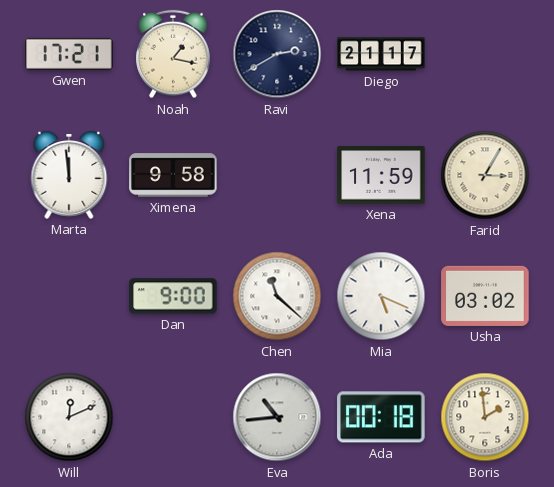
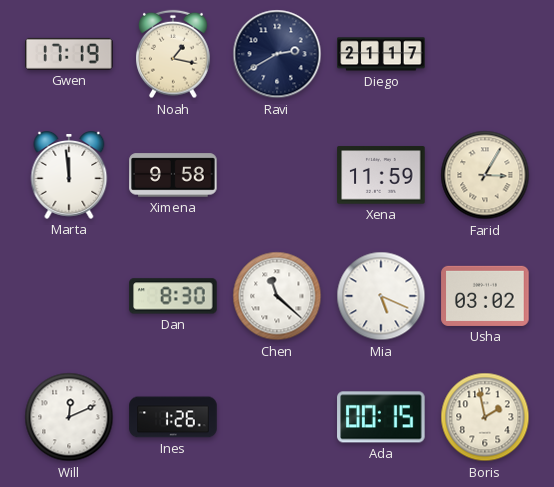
Gwen: 17:21 -> 17:19
Dan: 9:00 -> 8:30
Ines: none -> 1:26
Eva: 10:44 -> none
Ada: 00:18 -> 00:15
Boris: 1:59 -> 1:58
